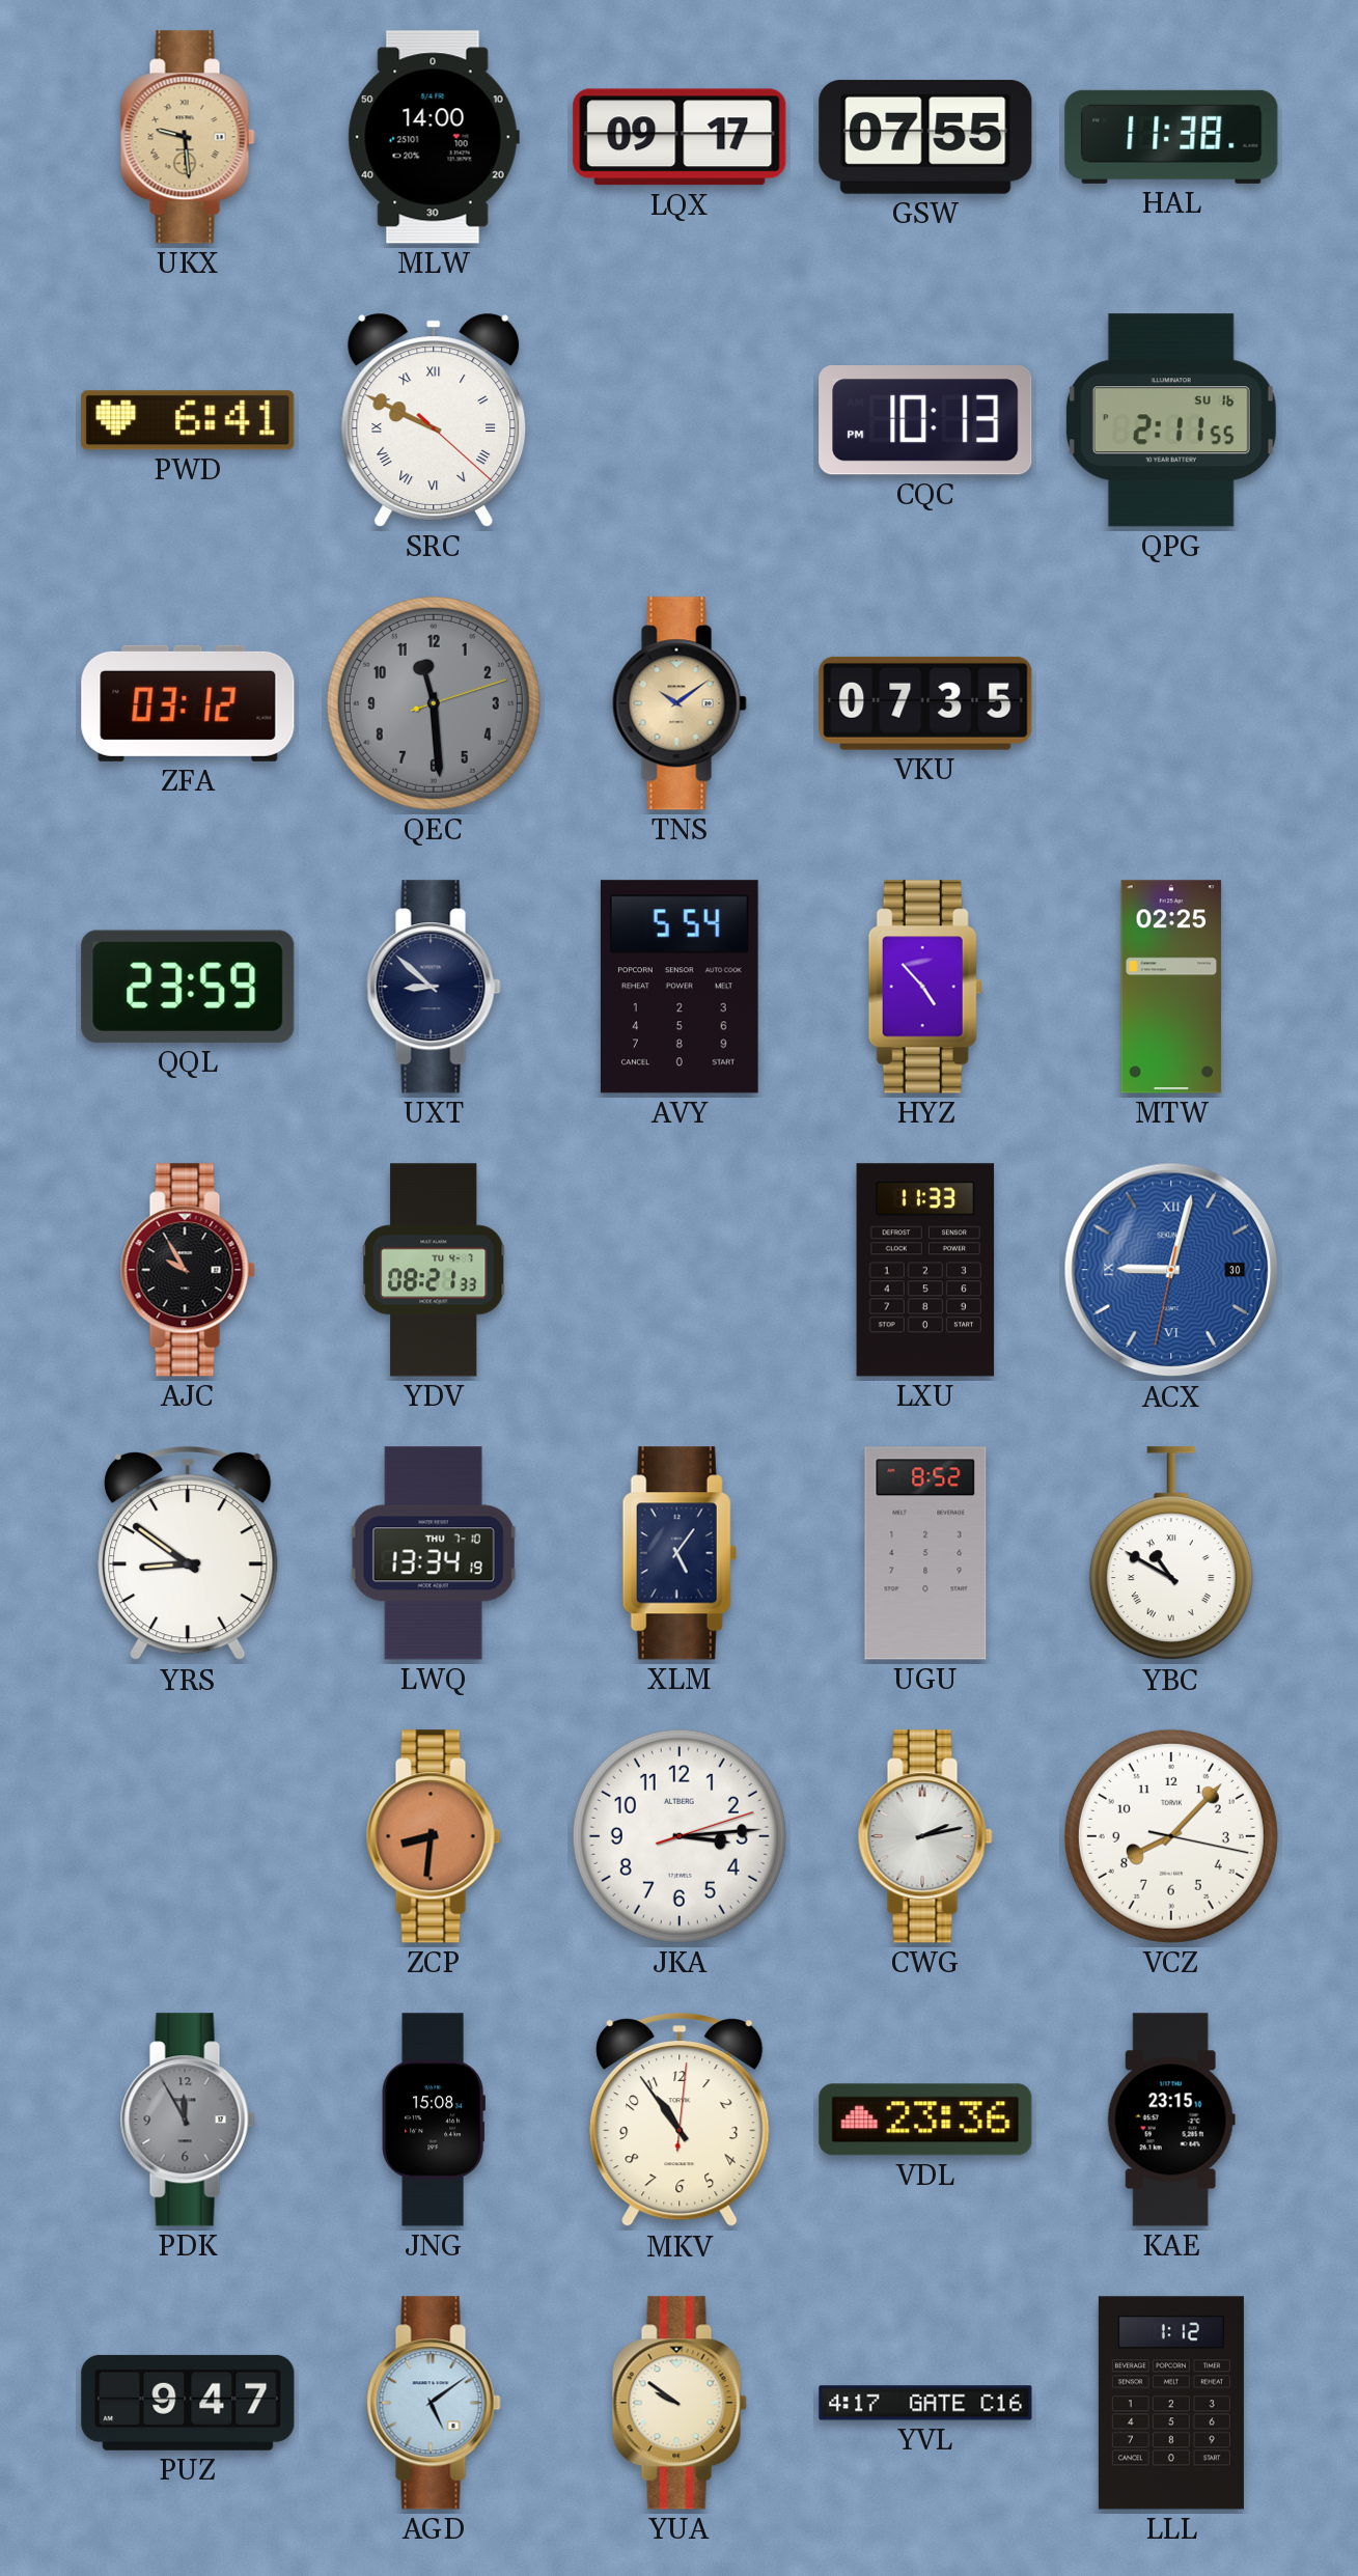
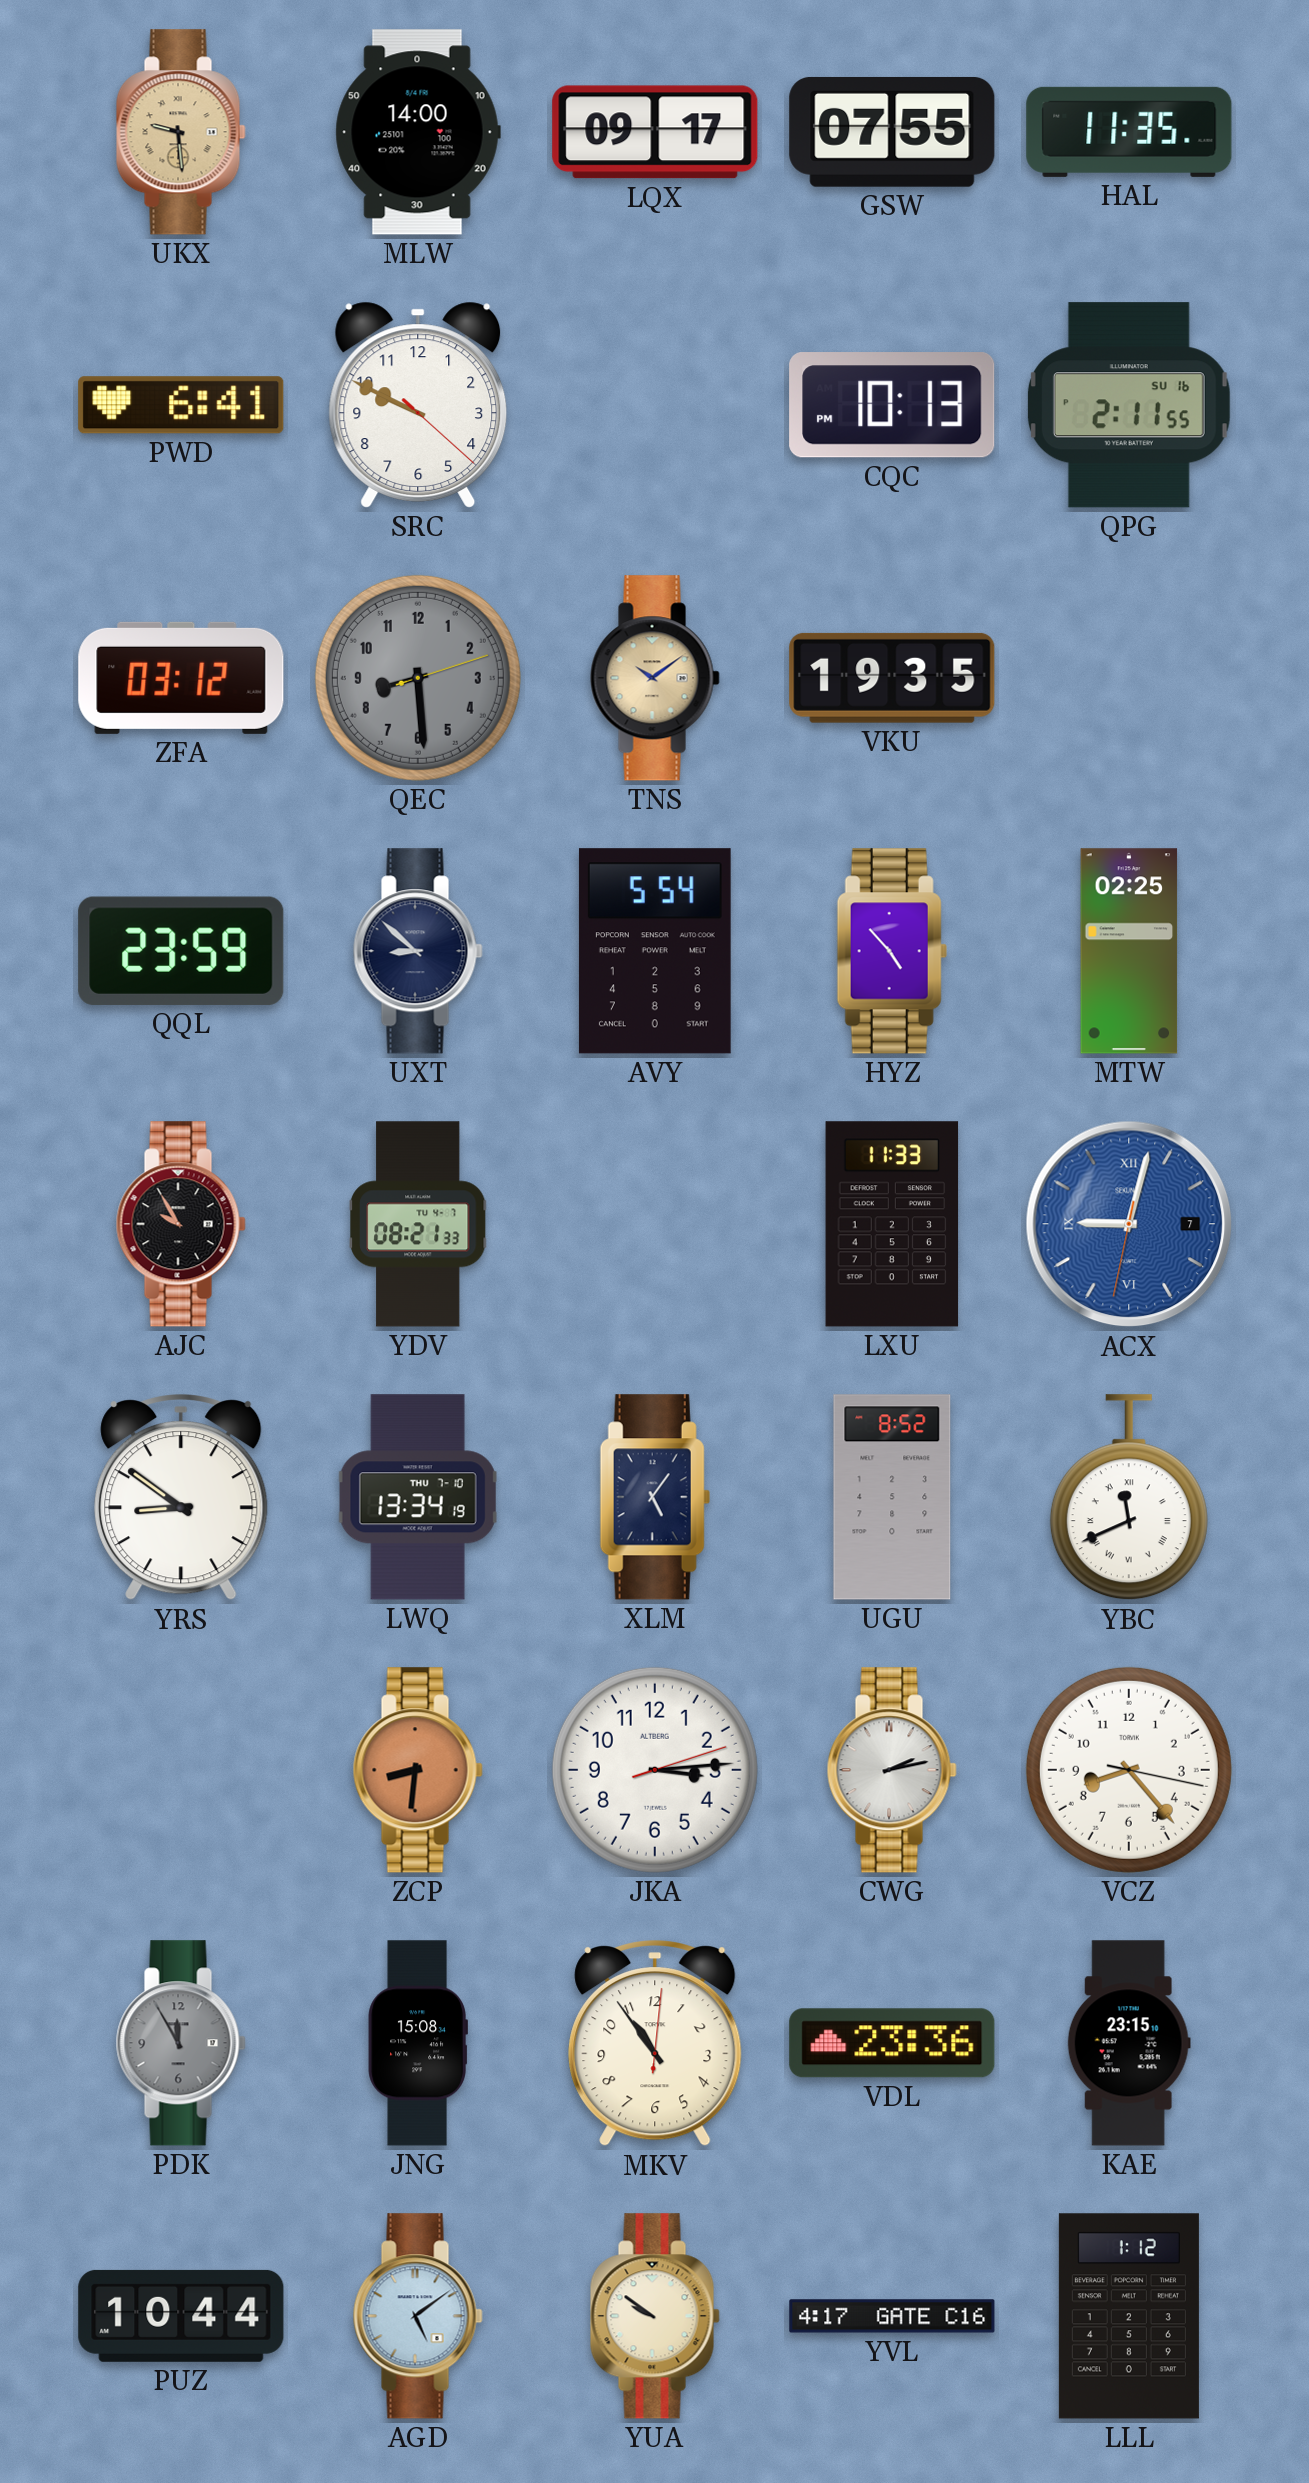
HAL: 11:38 -> 11:35
SRC numerals: Roman -> Arabic
QEC: 11:29 -> 8:29
VKU: 07:35 -> 19:35
ACX date: 30 -> 7
YBC: 10:50 -> 11:41
VCZ: 8:07 -> 8:23
PUZ: 9:47 -> 10:44
